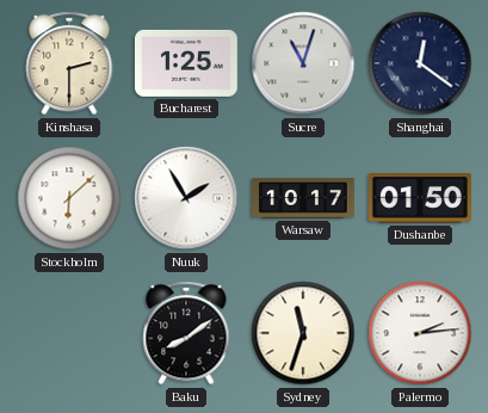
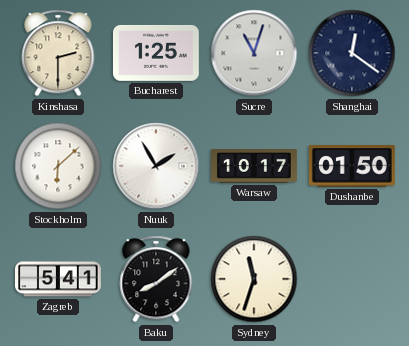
Zagreb: none -> 5:41
Palermo: 2:14 -> none
